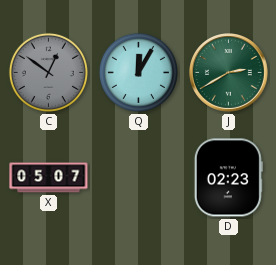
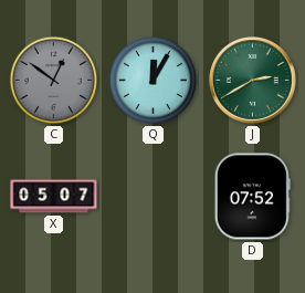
D: 02:23 -> 07:52
